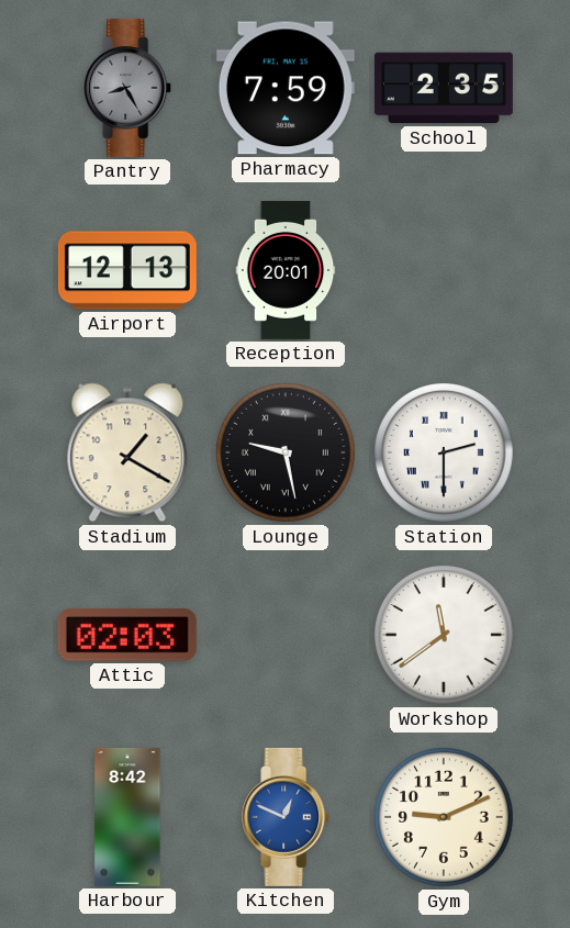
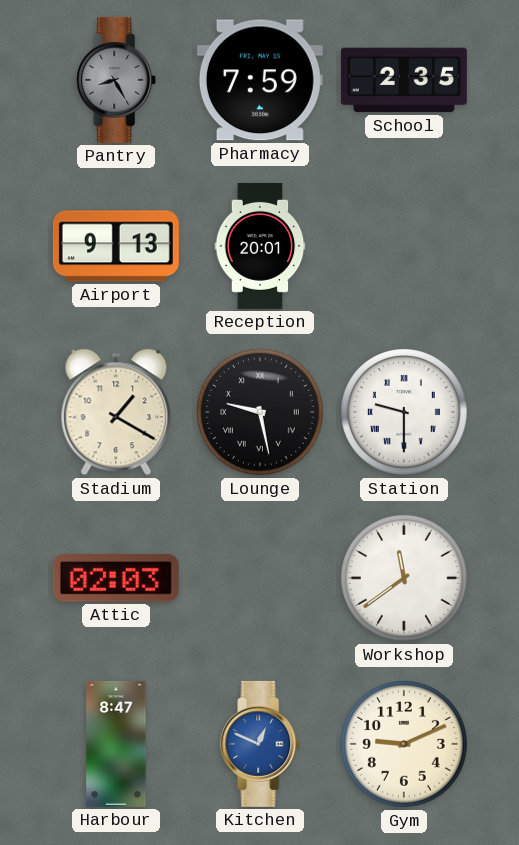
Airport: 12:13 -> 9:13
Station: 2:30 -> 9:30
Harbour: 8:42 -> 8:47
